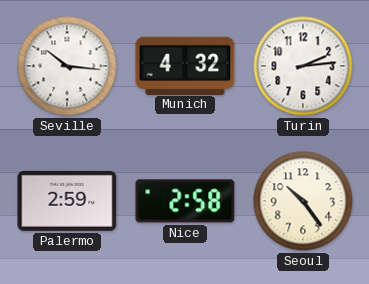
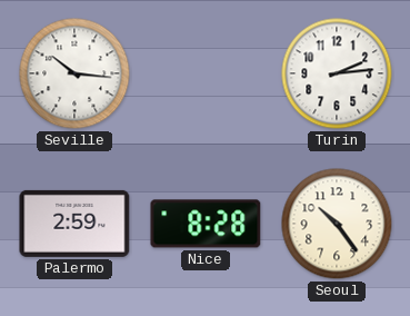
Munich: 4:32 -> none
Nice: 2:58 -> 8:28
